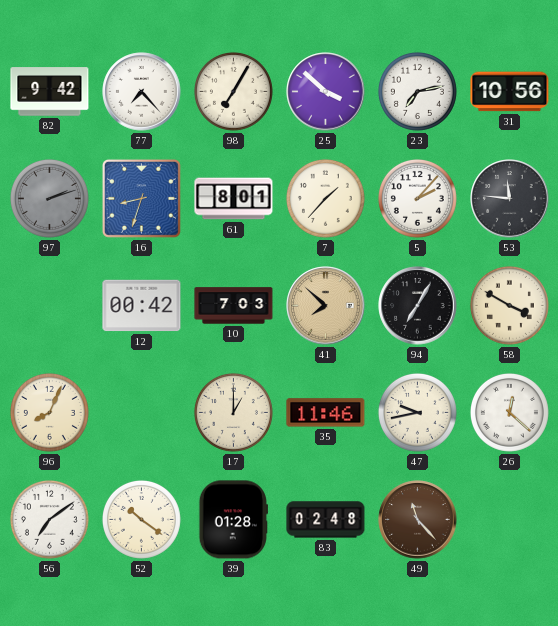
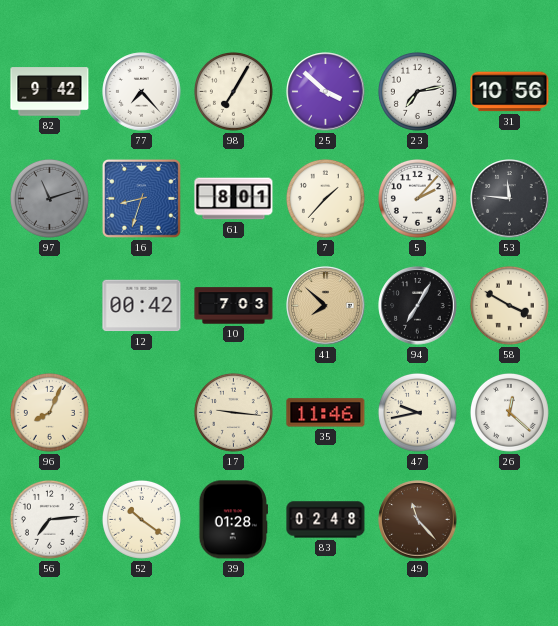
97: 2:12 -> 11:12
17: 1:00 -> 9:16
56: 7:09 -> 7:14
